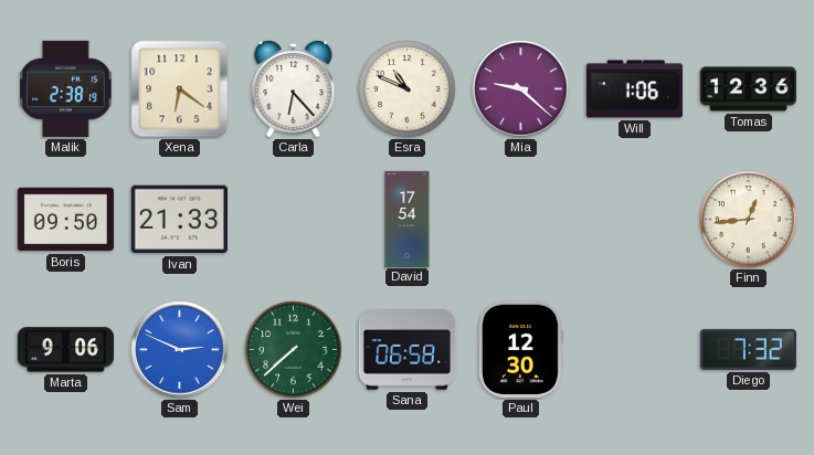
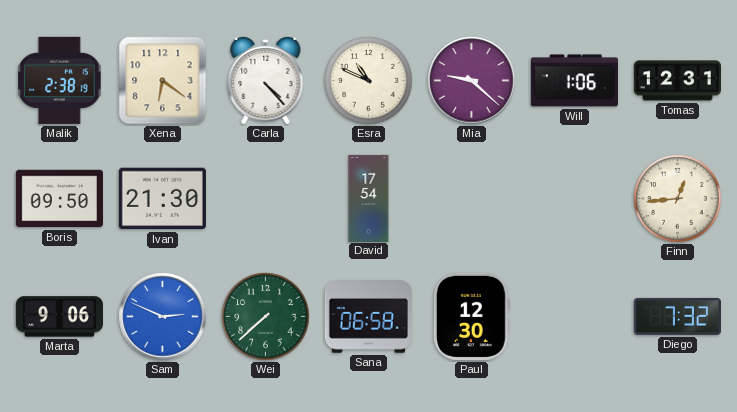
Carla: 6:23 -> 4:23
Tomas: 12:36 -> 12:31
Ivan: 21:33 -> 21:30
